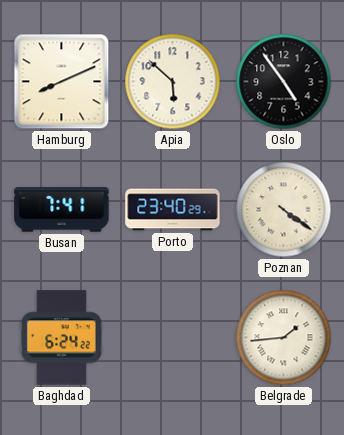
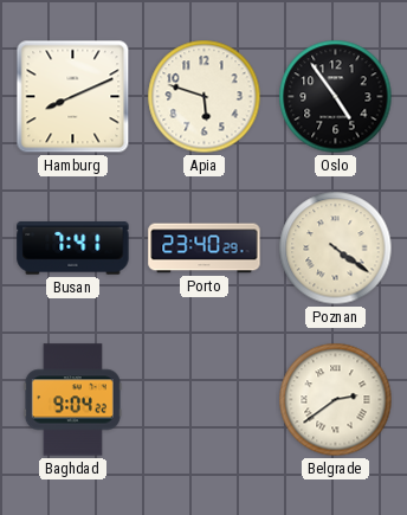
Apia: 5:52 -> 5:48
Baghdad: 6:24 -> 9:04
Belgrade: 1:44 -> 2:39
